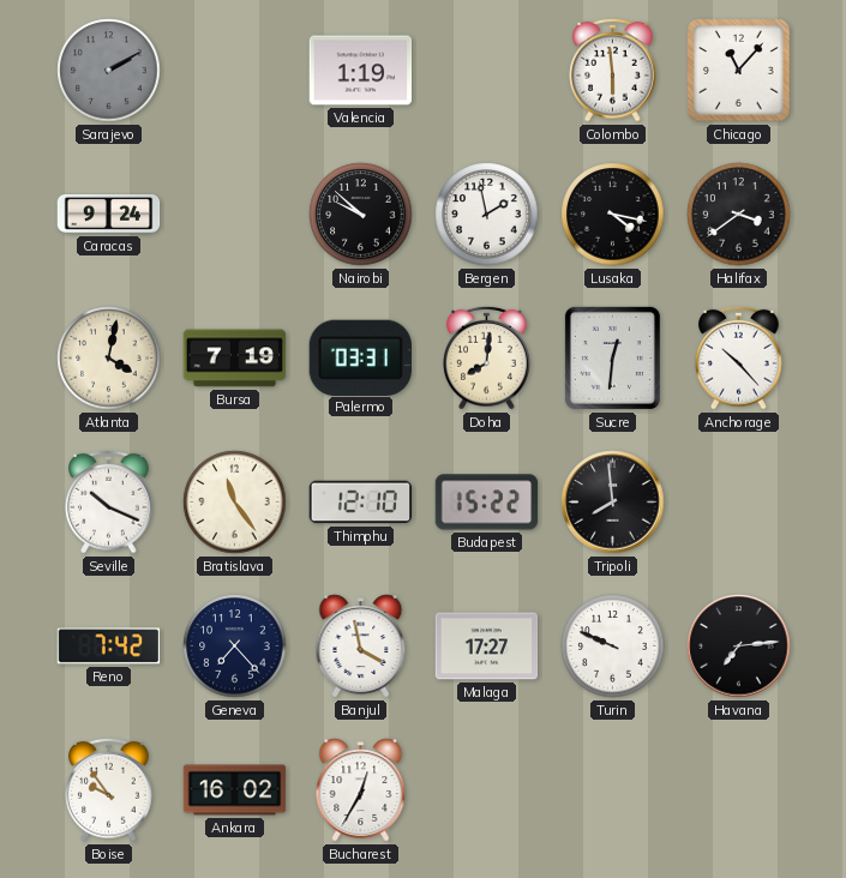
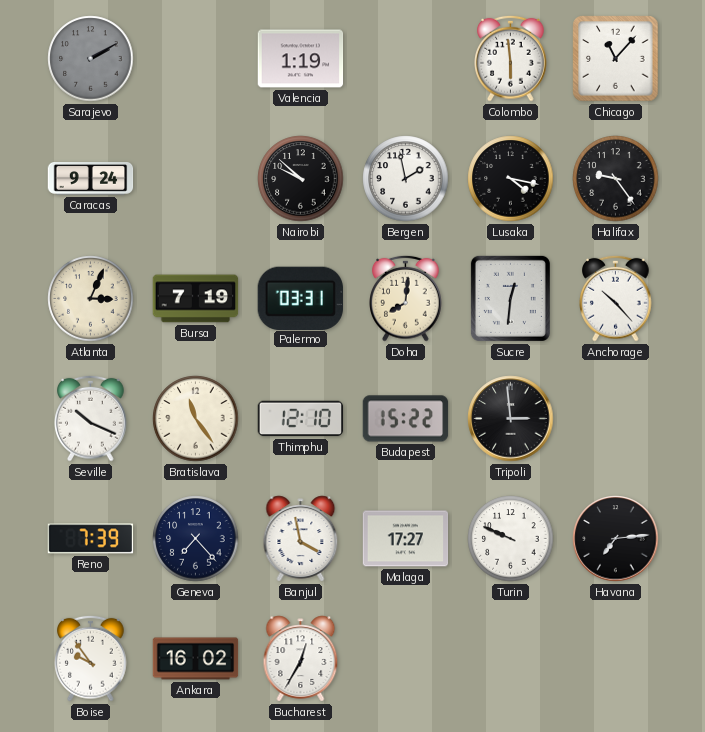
Halifax: 3:39 -> 9:24
Atlanta: 4:02 -> 3:04
Tripoli: 7:59 -> 2:59
Reno: 7:42 -> 7:39
